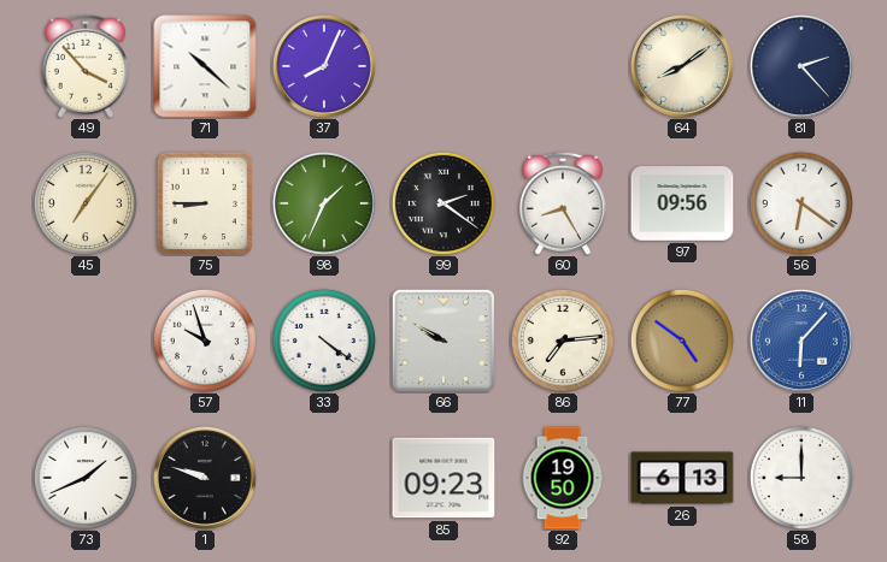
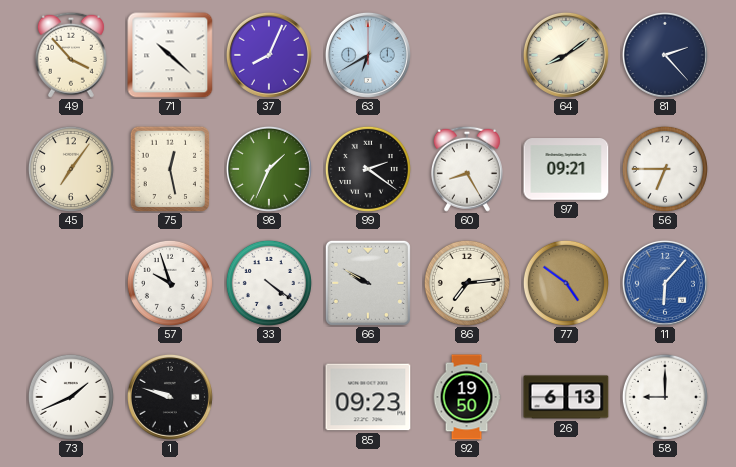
63: none -> 6:40
75: 8:45 -> 12:28
97: 09:56 -> 09:21
56: 6:21 -> 6:45
